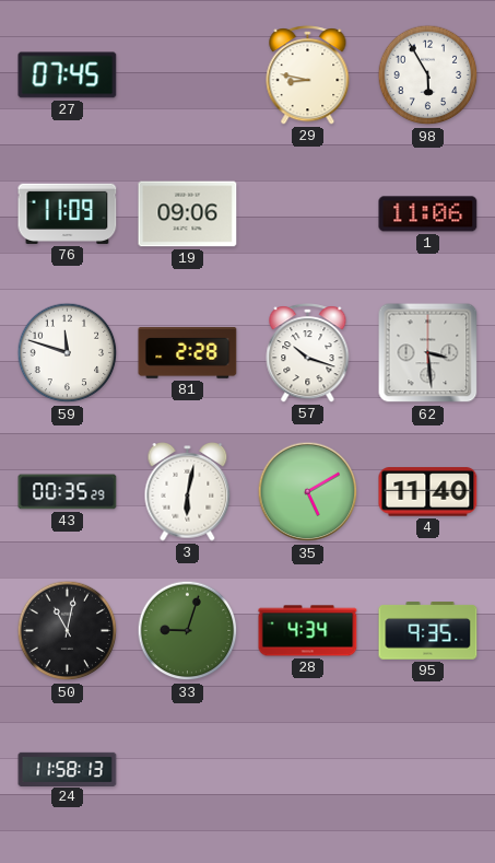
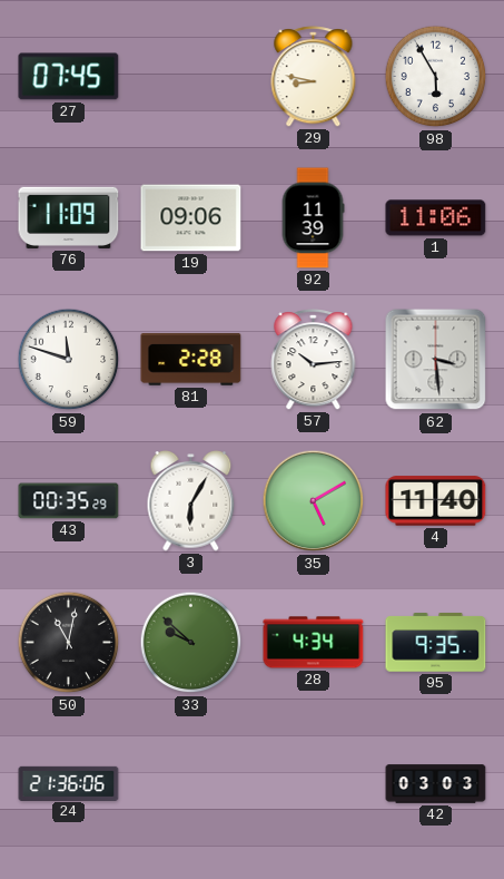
92: none -> 11:39
57: 10:18 -> 10:14
3: 6:02 -> 6:05
33: 9:03 -> 9:52
24: 11:58 -> 21:36
42: none -> 03:03
